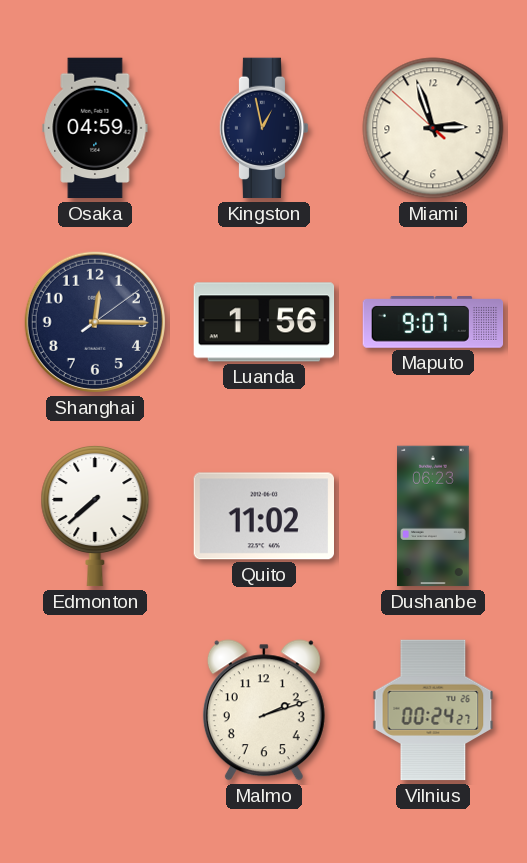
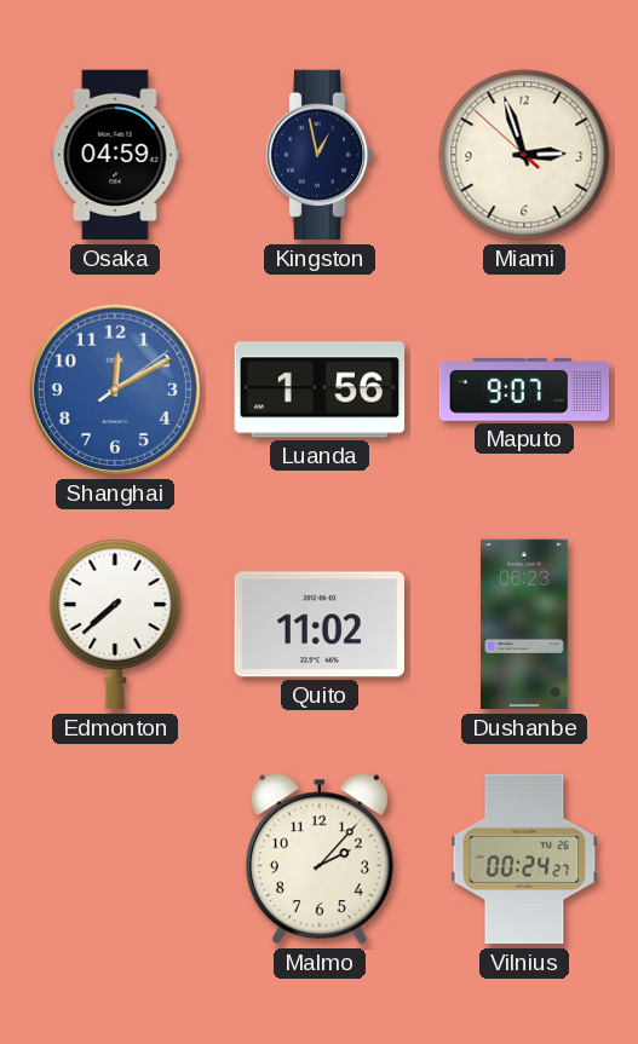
Shanghai: 12:15 -> 12:10
Shanghai dial: navy -> blue
Malmo: 2:12 -> 2:07
